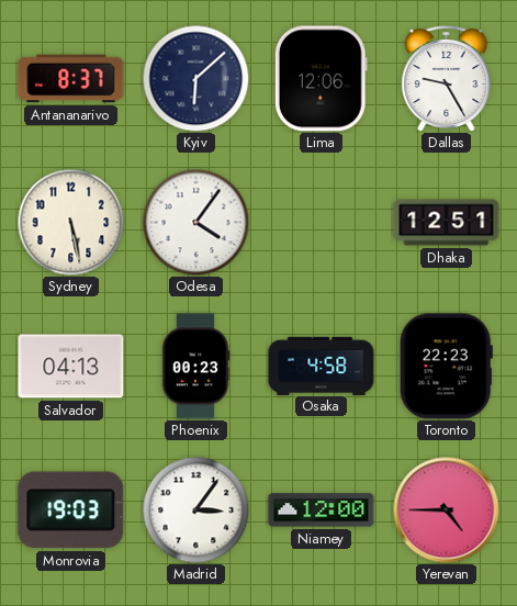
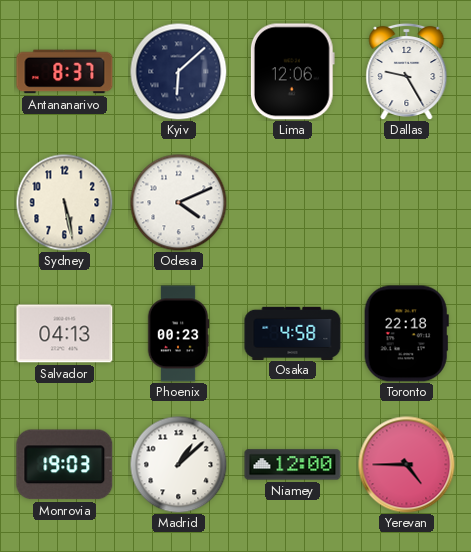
Odesa: 4:06 -> 4:11
Dhaka: 12:51 -> none
Toronto: 22:23 -> 22:18
Madrid: 3:06 -> 1:08
